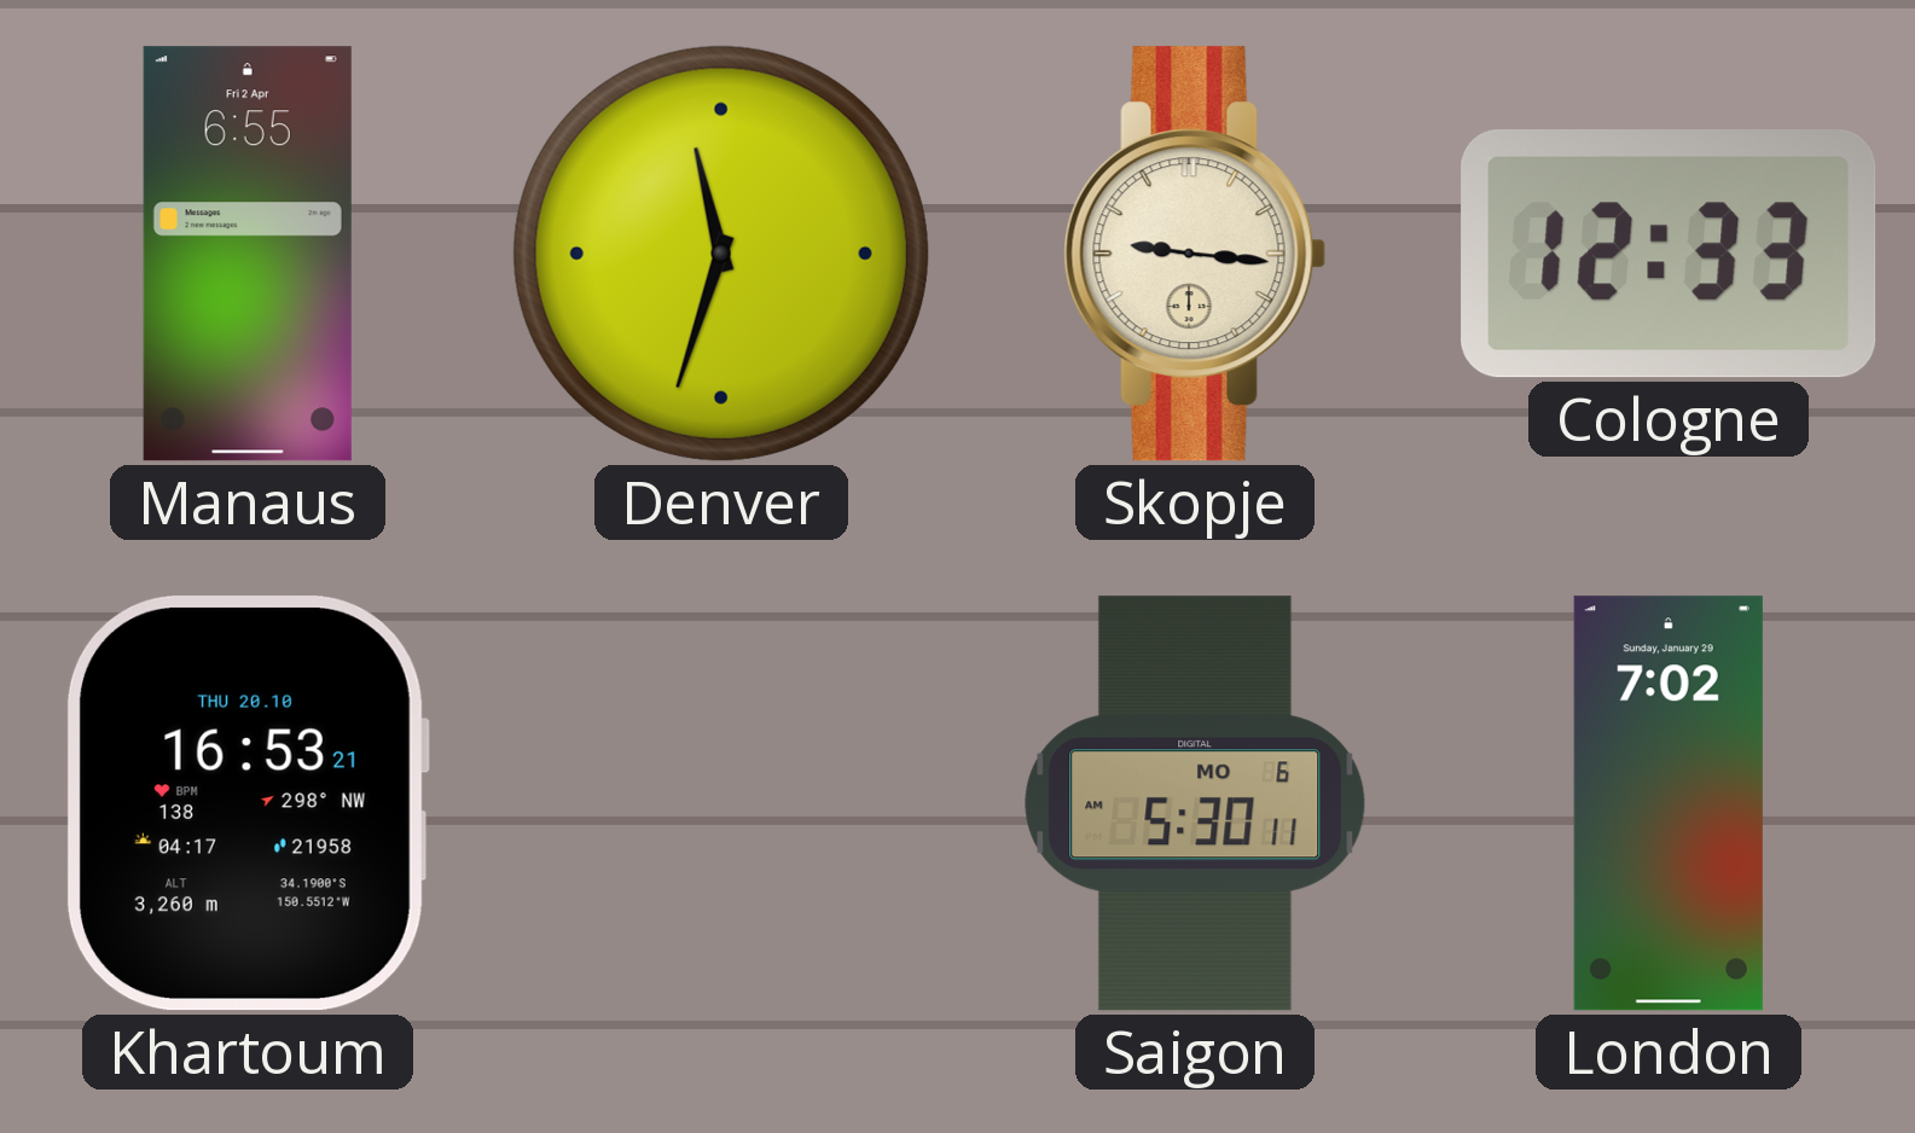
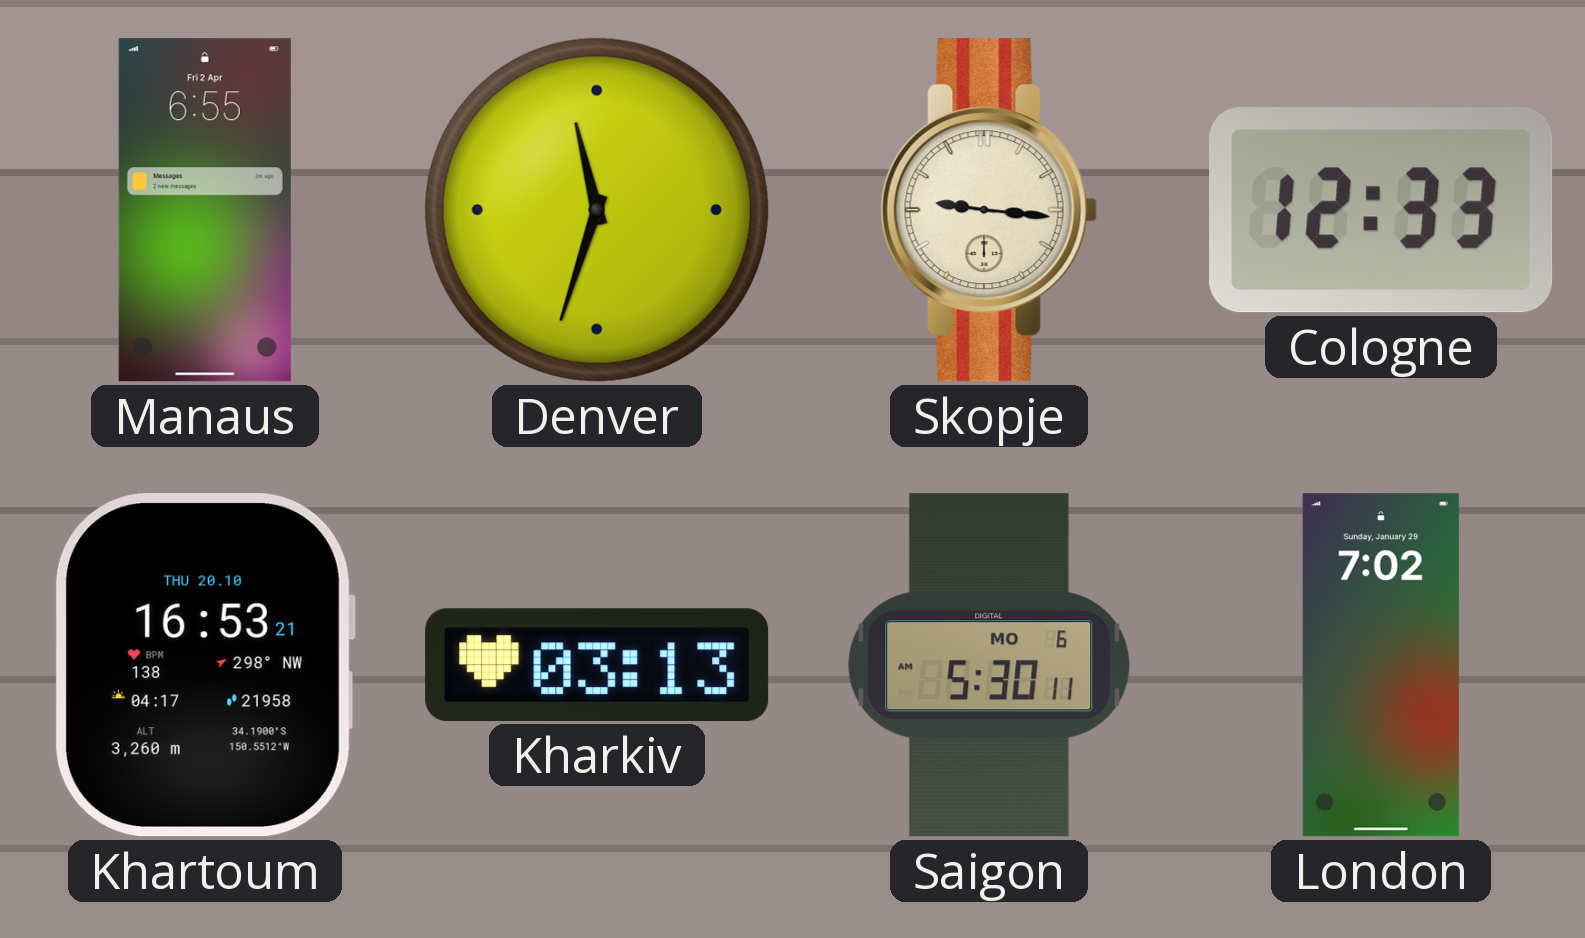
Kharkiv: none -> 03:13
